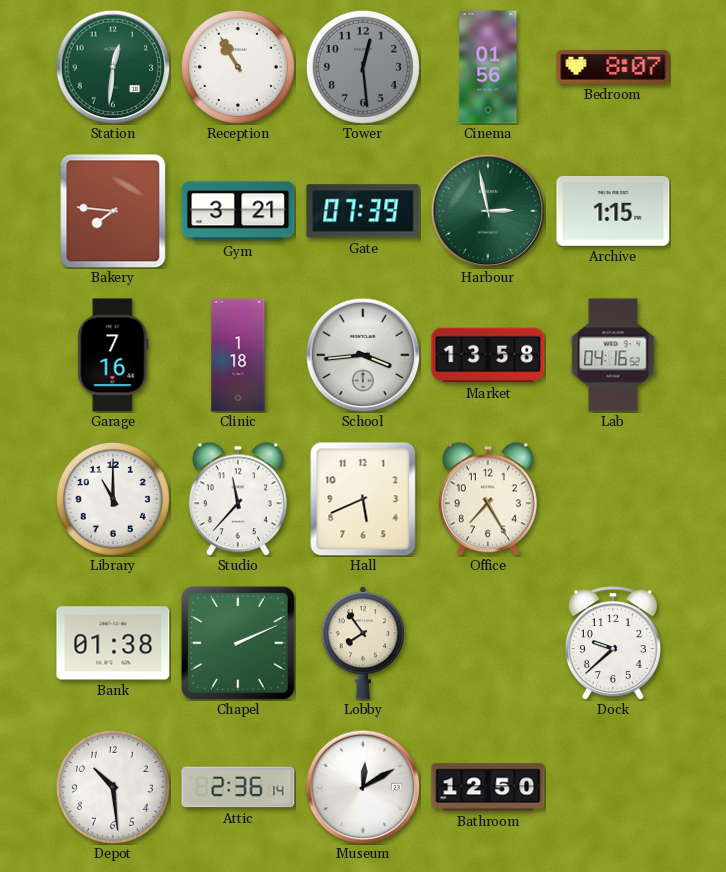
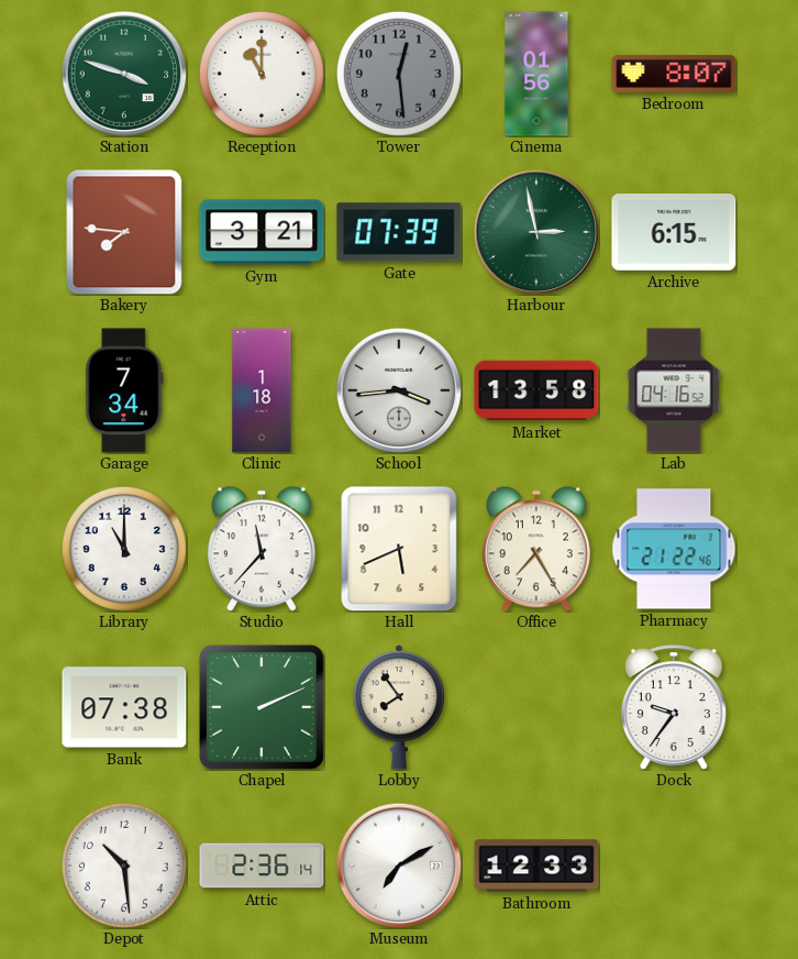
Station: 12:31 -> 3:48
Reception: 10:55 -> 11:00
Archive: 1:15 -> 6:15
Garage: 7:16 -> 7:34
Pharmacy: none -> 21:22
Bank: 01:38 -> 07:38
Dock: 9:38 -> 9:36
Museum: 12:10 -> 7:10
Bathroom: 12:50 -> 12:33
